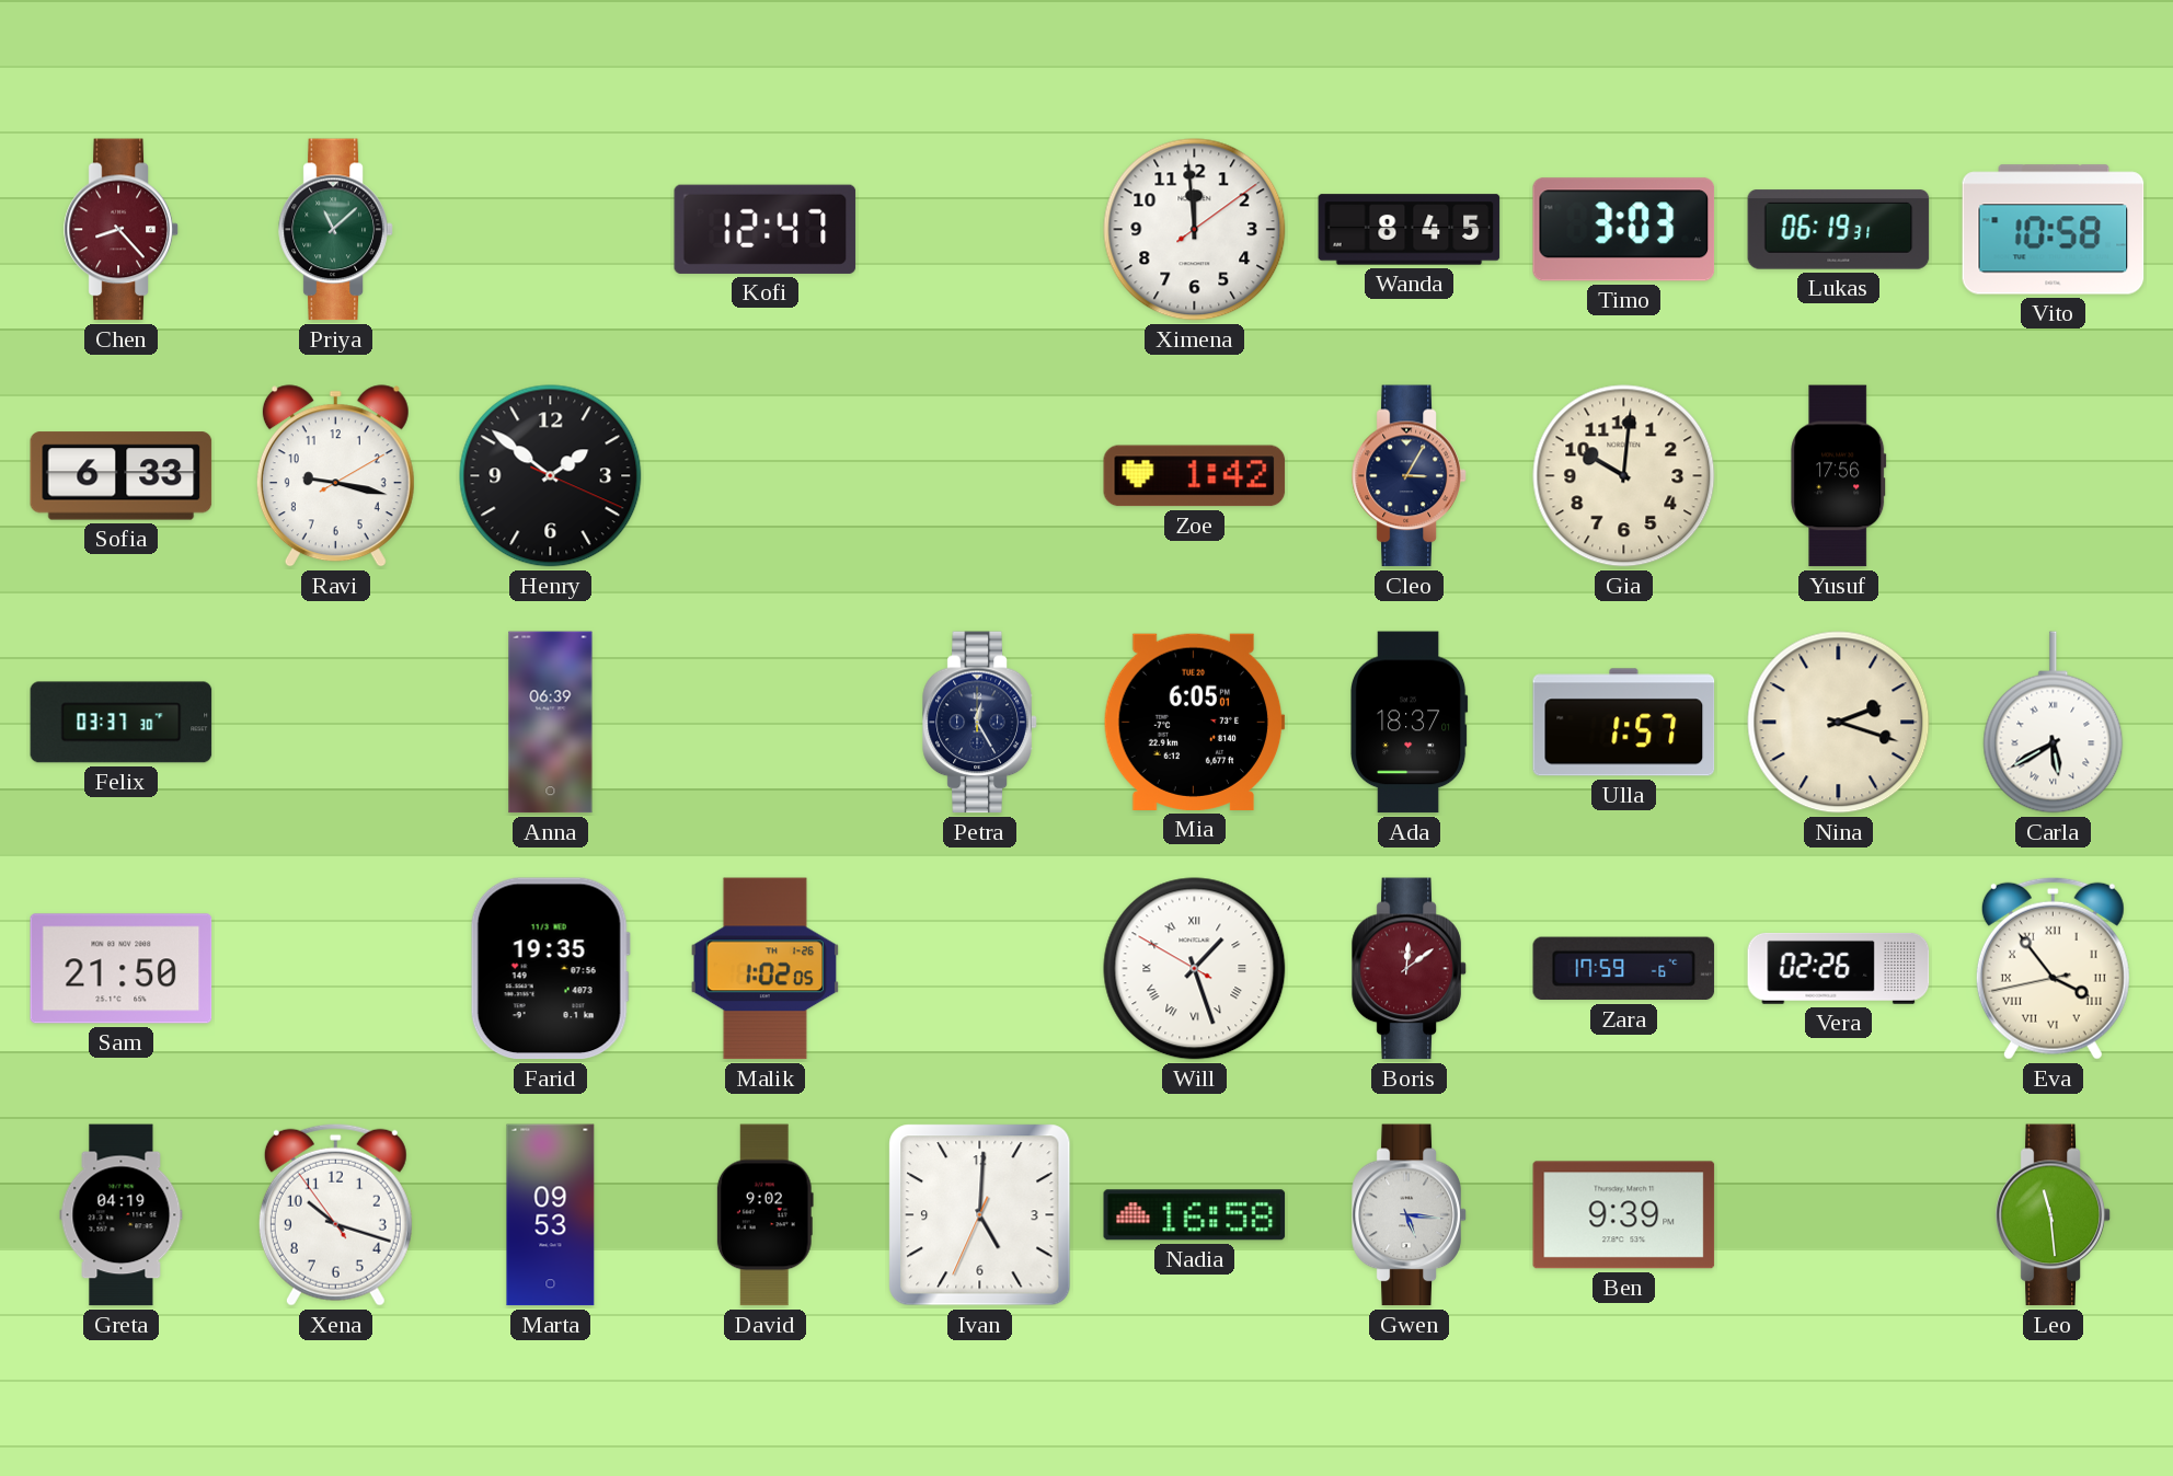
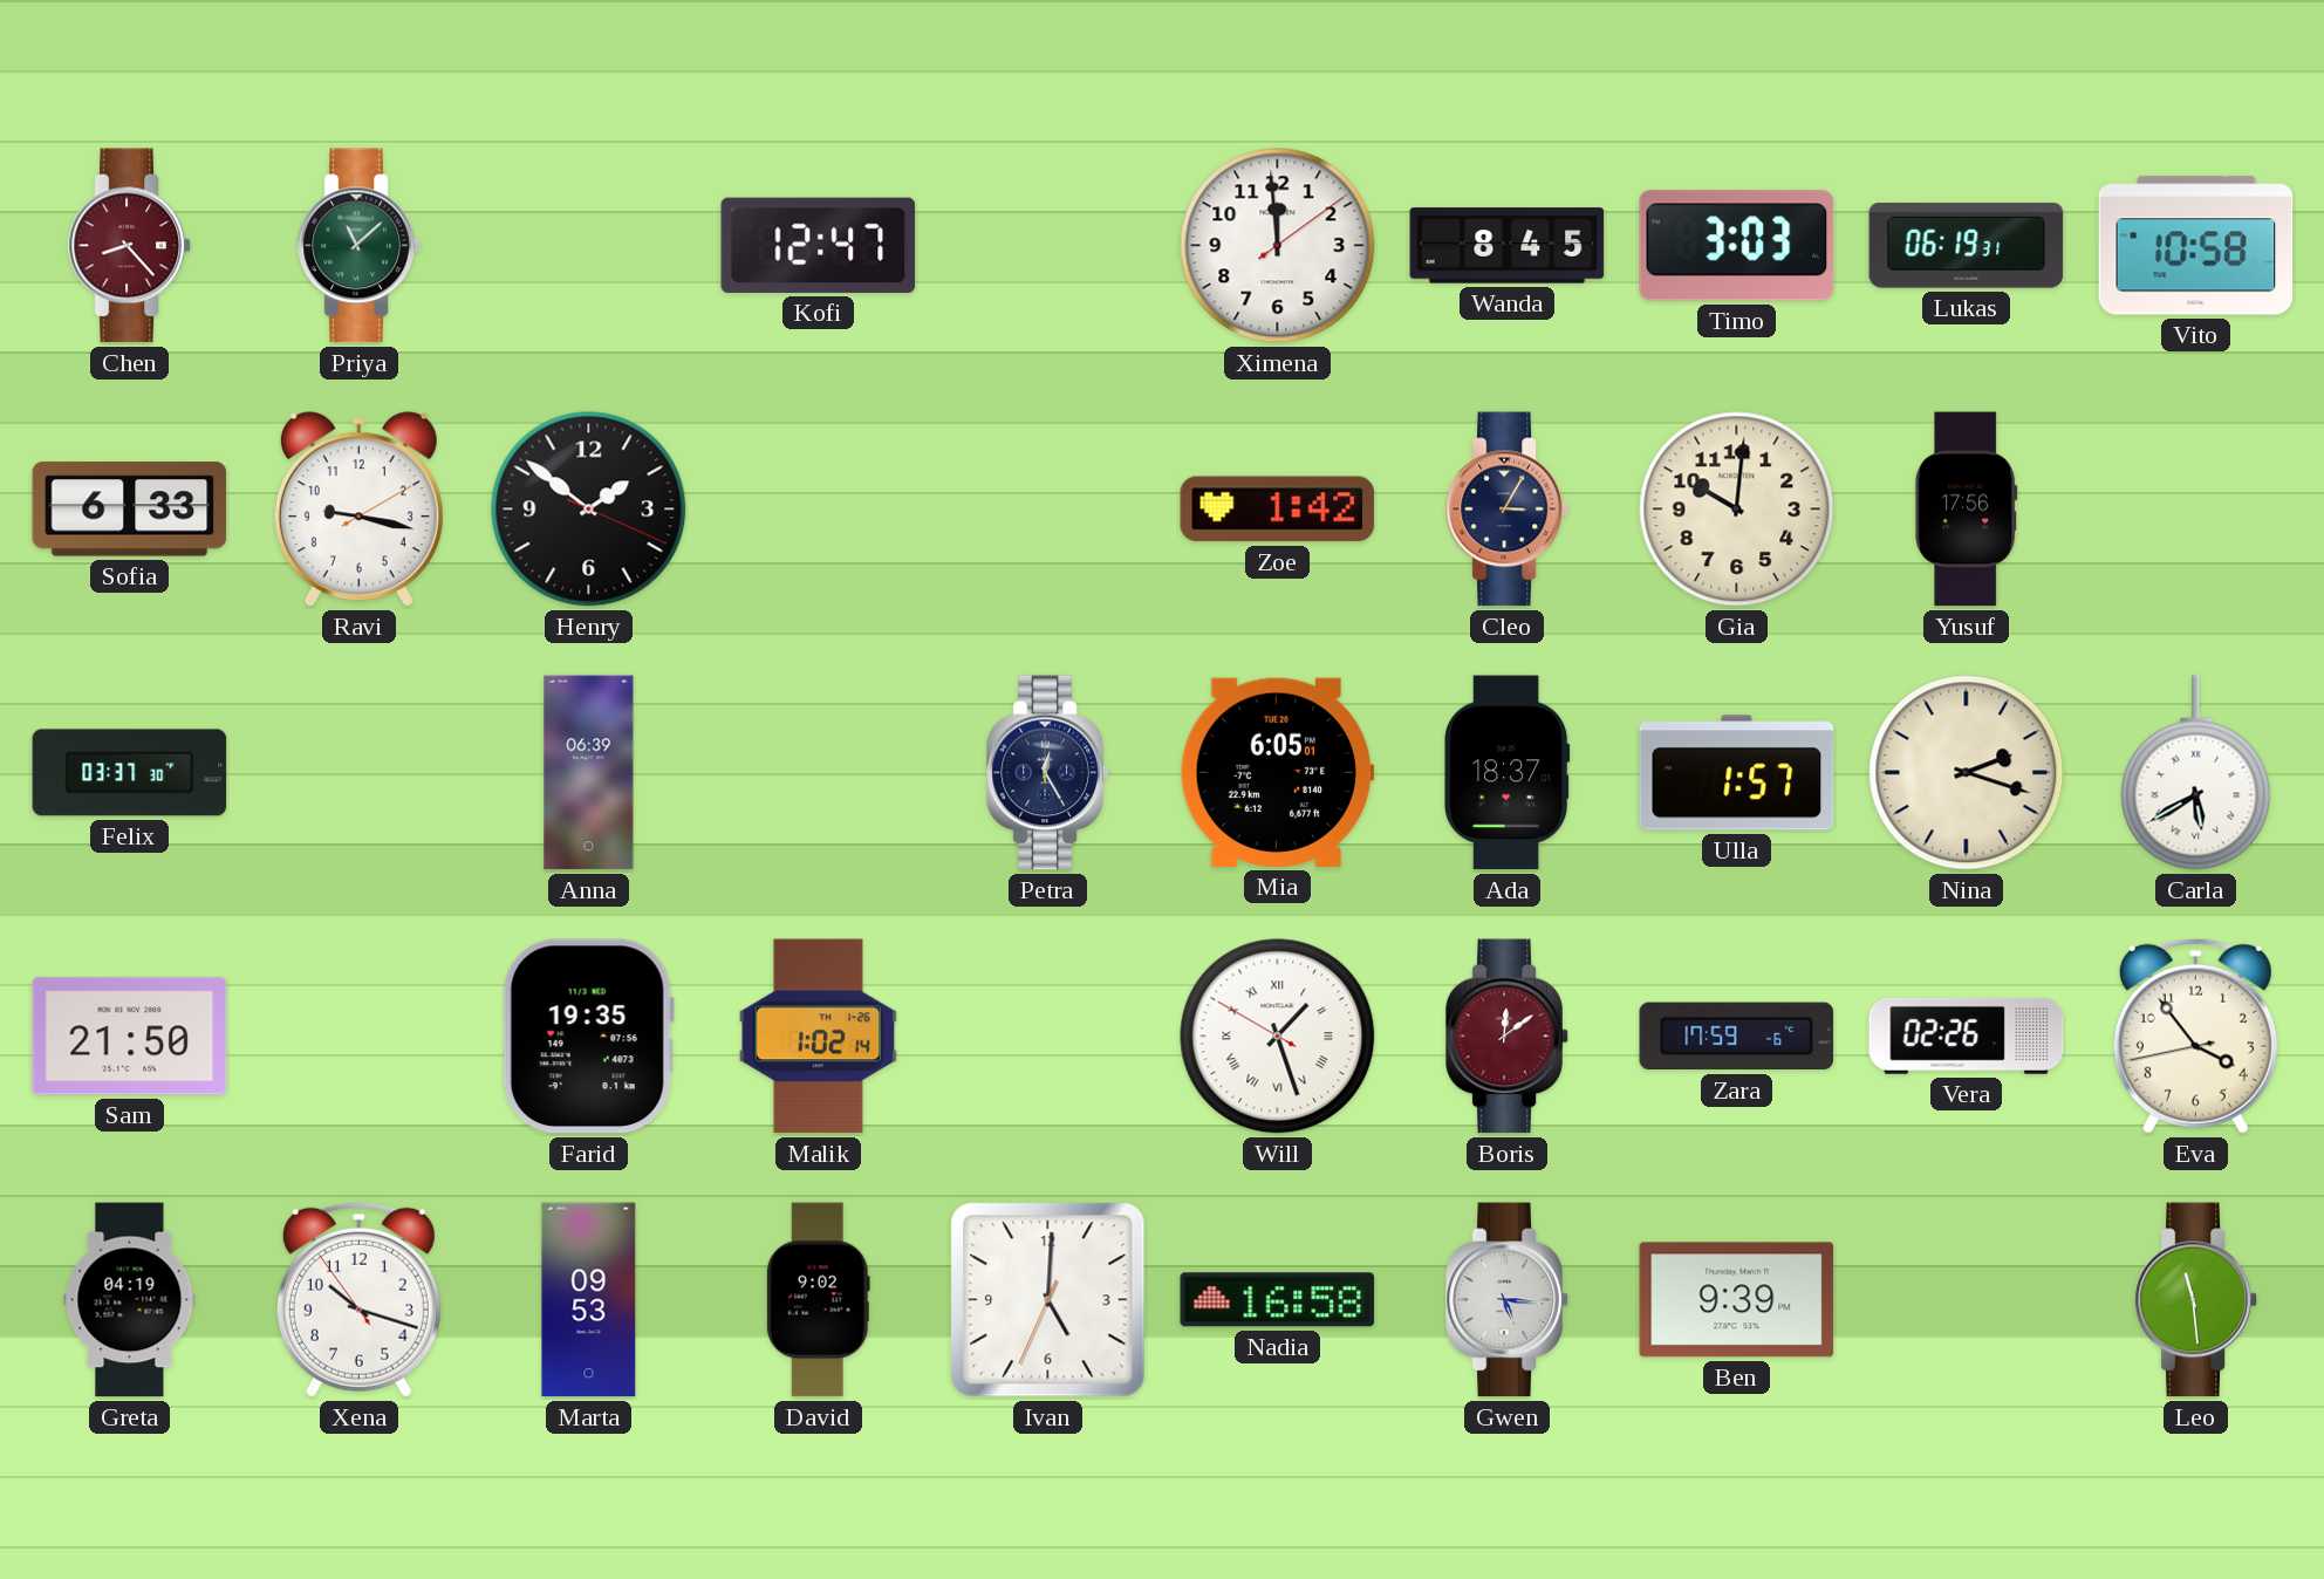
Malik: 1:02:05 -> 1:02:14
Eva numerals: Roman -> Arabic
